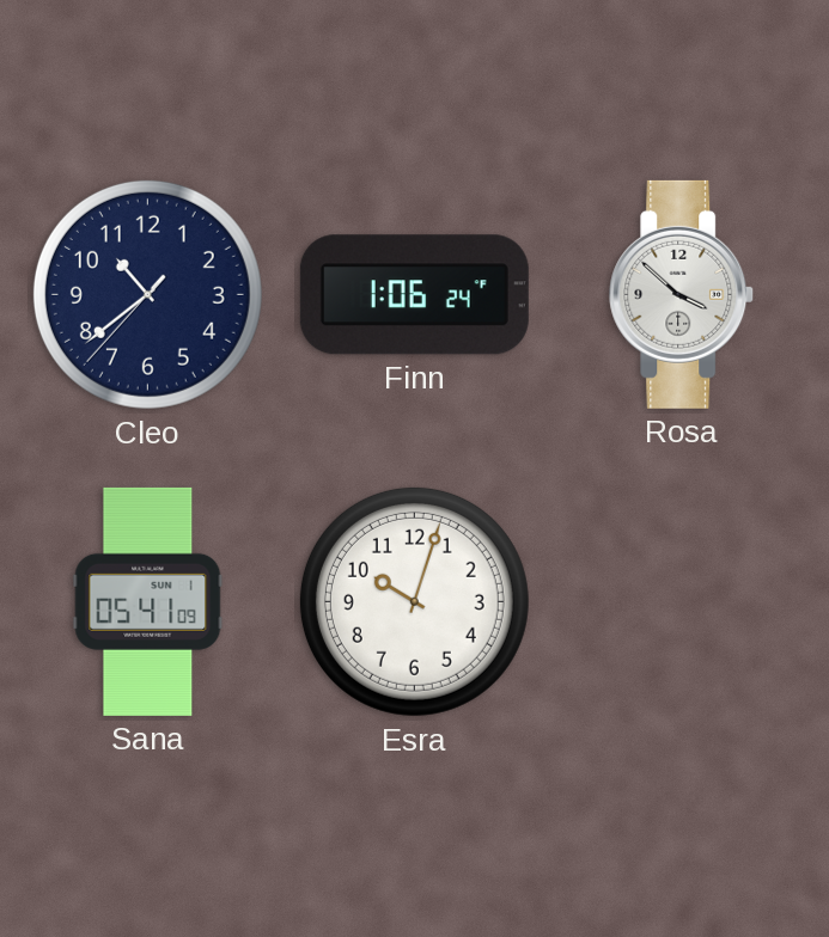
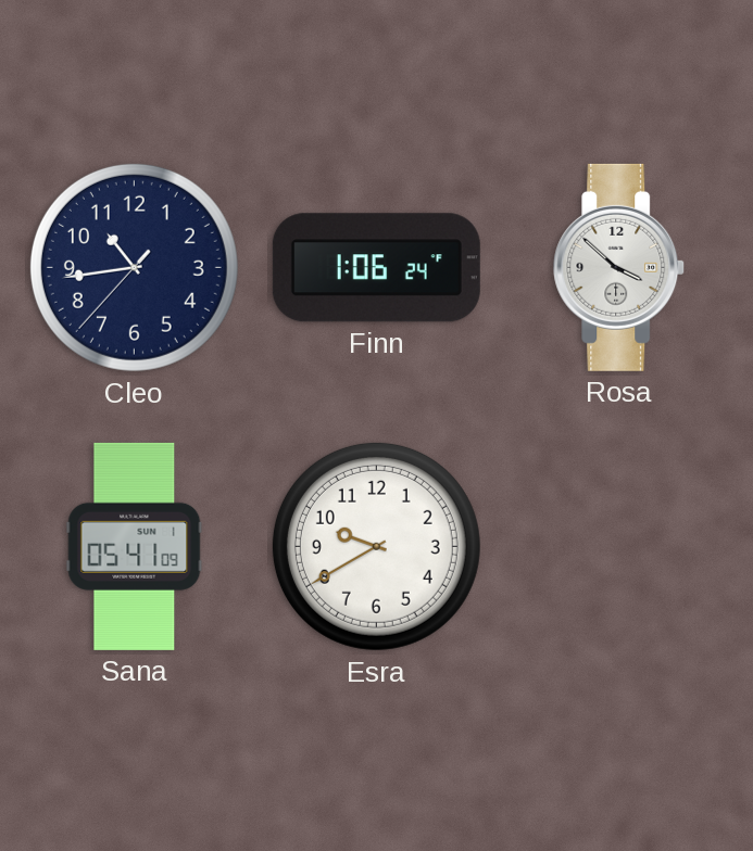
Cleo: 10:38 -> 10:43
Esra: 10:03 -> 9:40
